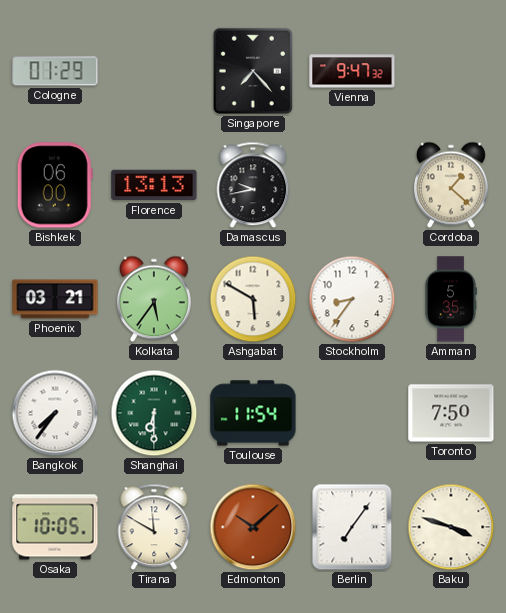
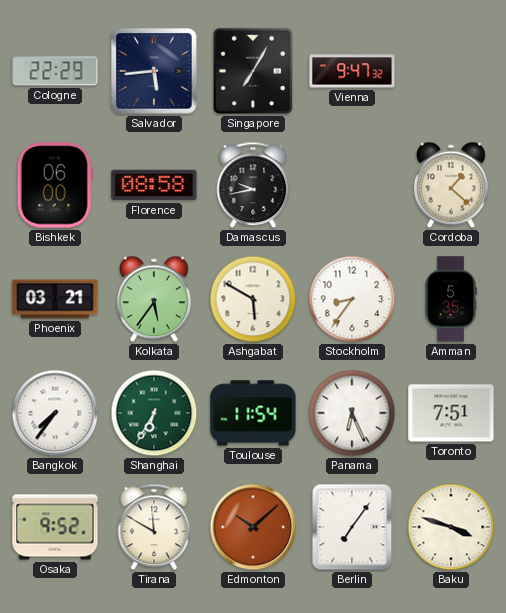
Cologne: 01:29 -> 22:29
Salvador: none -> 5:44
Singapore: 7:23 -> 7:05
Florence: 13:13 -> 08:58
Shanghai: 6:30 -> 6:35
Panama: none -> 6:26
Toronto: 7:50 -> 7:51
Osaka: 10:05 -> 9:52
